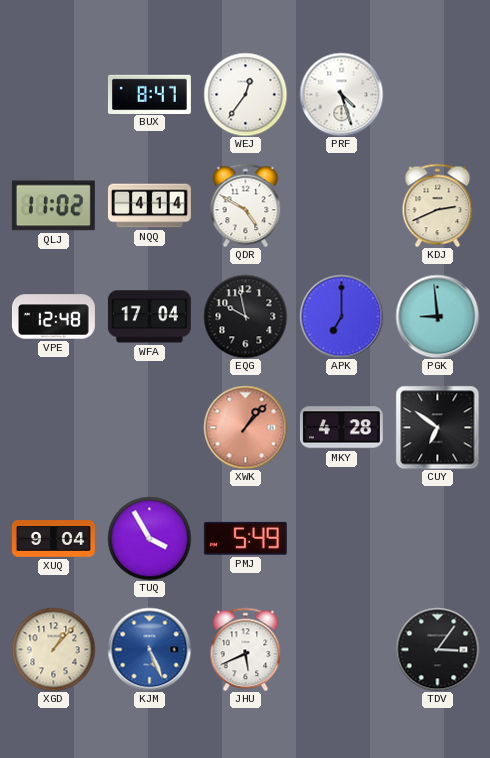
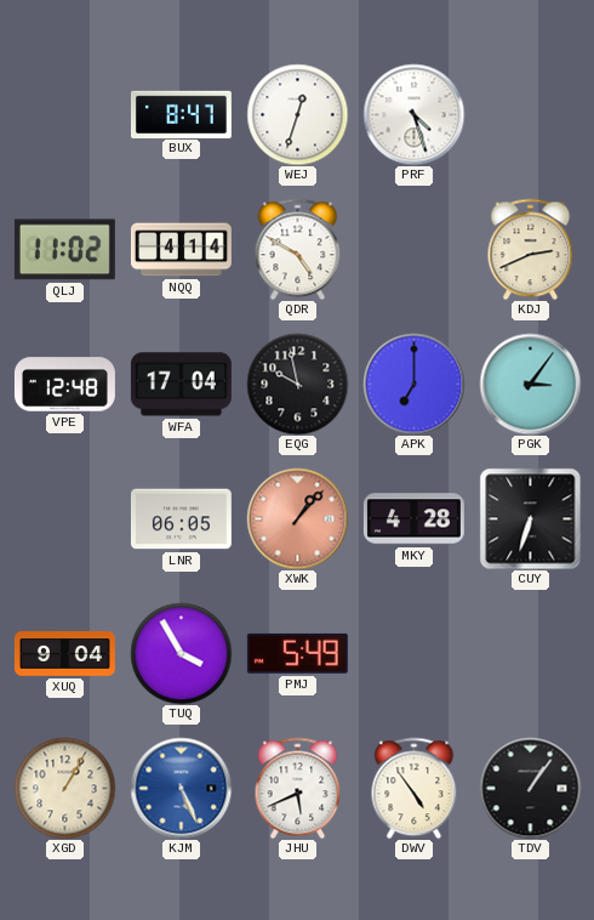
WEJ: 12:36 -> 12:33
PGK: 8:59 -> 3:06
LNR: none -> 06:05
CUY: 6:51 -> 6:33
XGD: 1:07 -> 1:05
DWV: none -> 4:54
TDV: 3:06 -> 1:06
